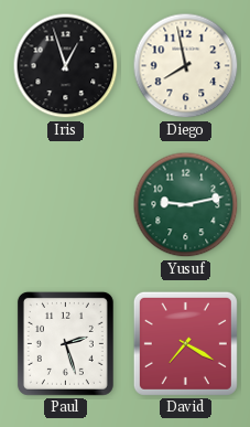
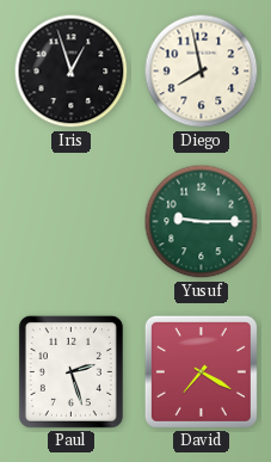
Yusuf: 9:13 -> 9:15
